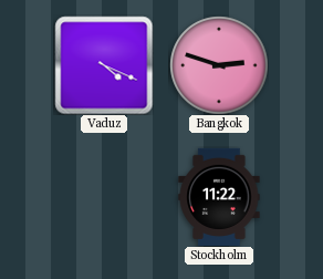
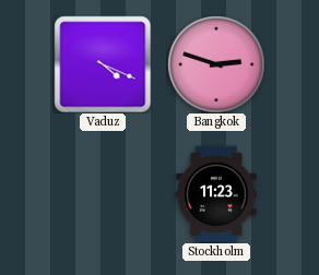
Stockholm: 11:22 -> 11:23
